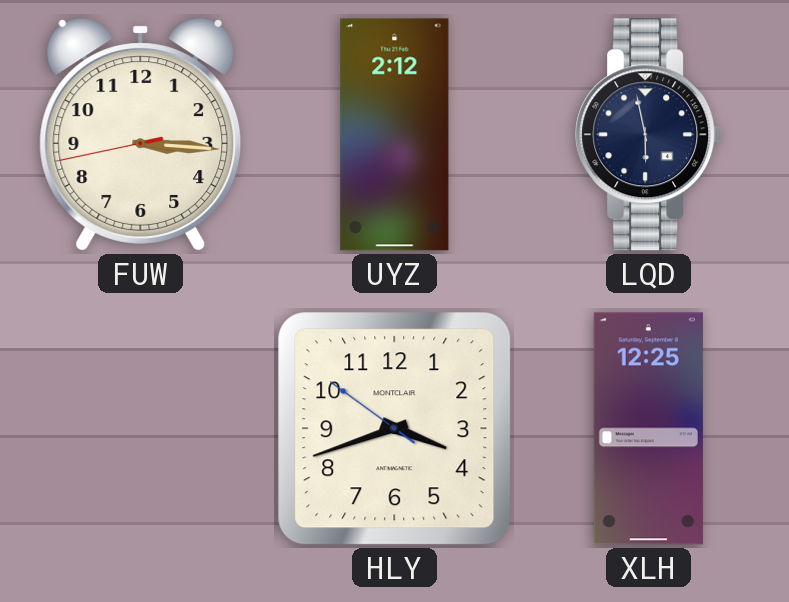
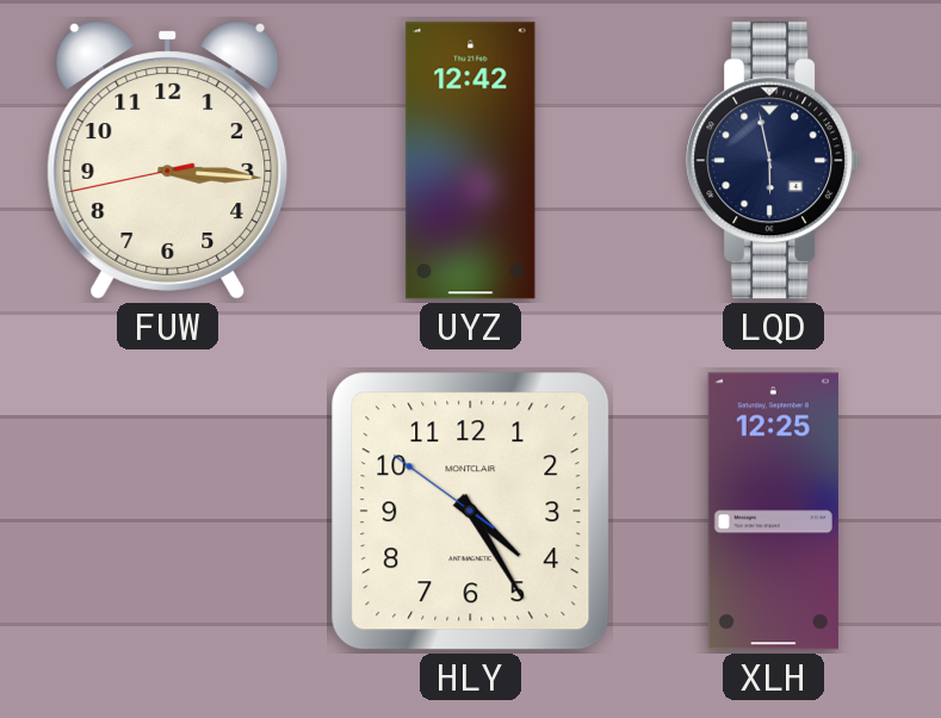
UYZ: 2:12 -> 12:42
HLY: 3:41 -> 4:24
